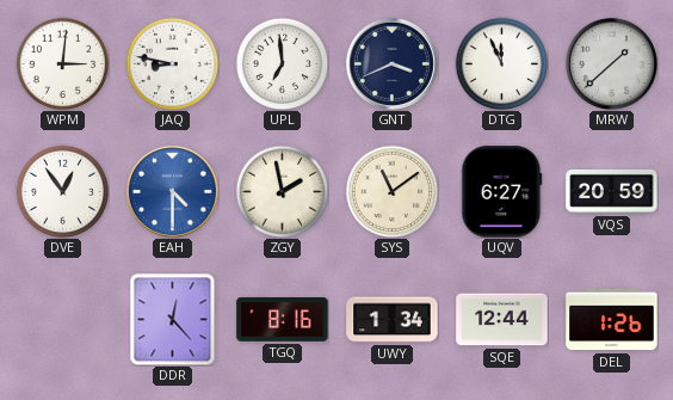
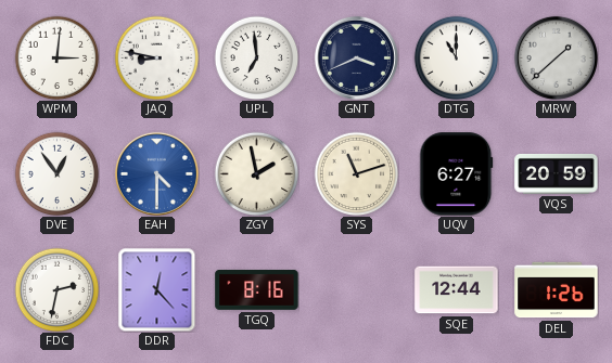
DTG: 11:56 -> 11:00
SYS: 11:09 -> 11:12
FDC: none -> 2:32
UWY: 1:34 -> none
